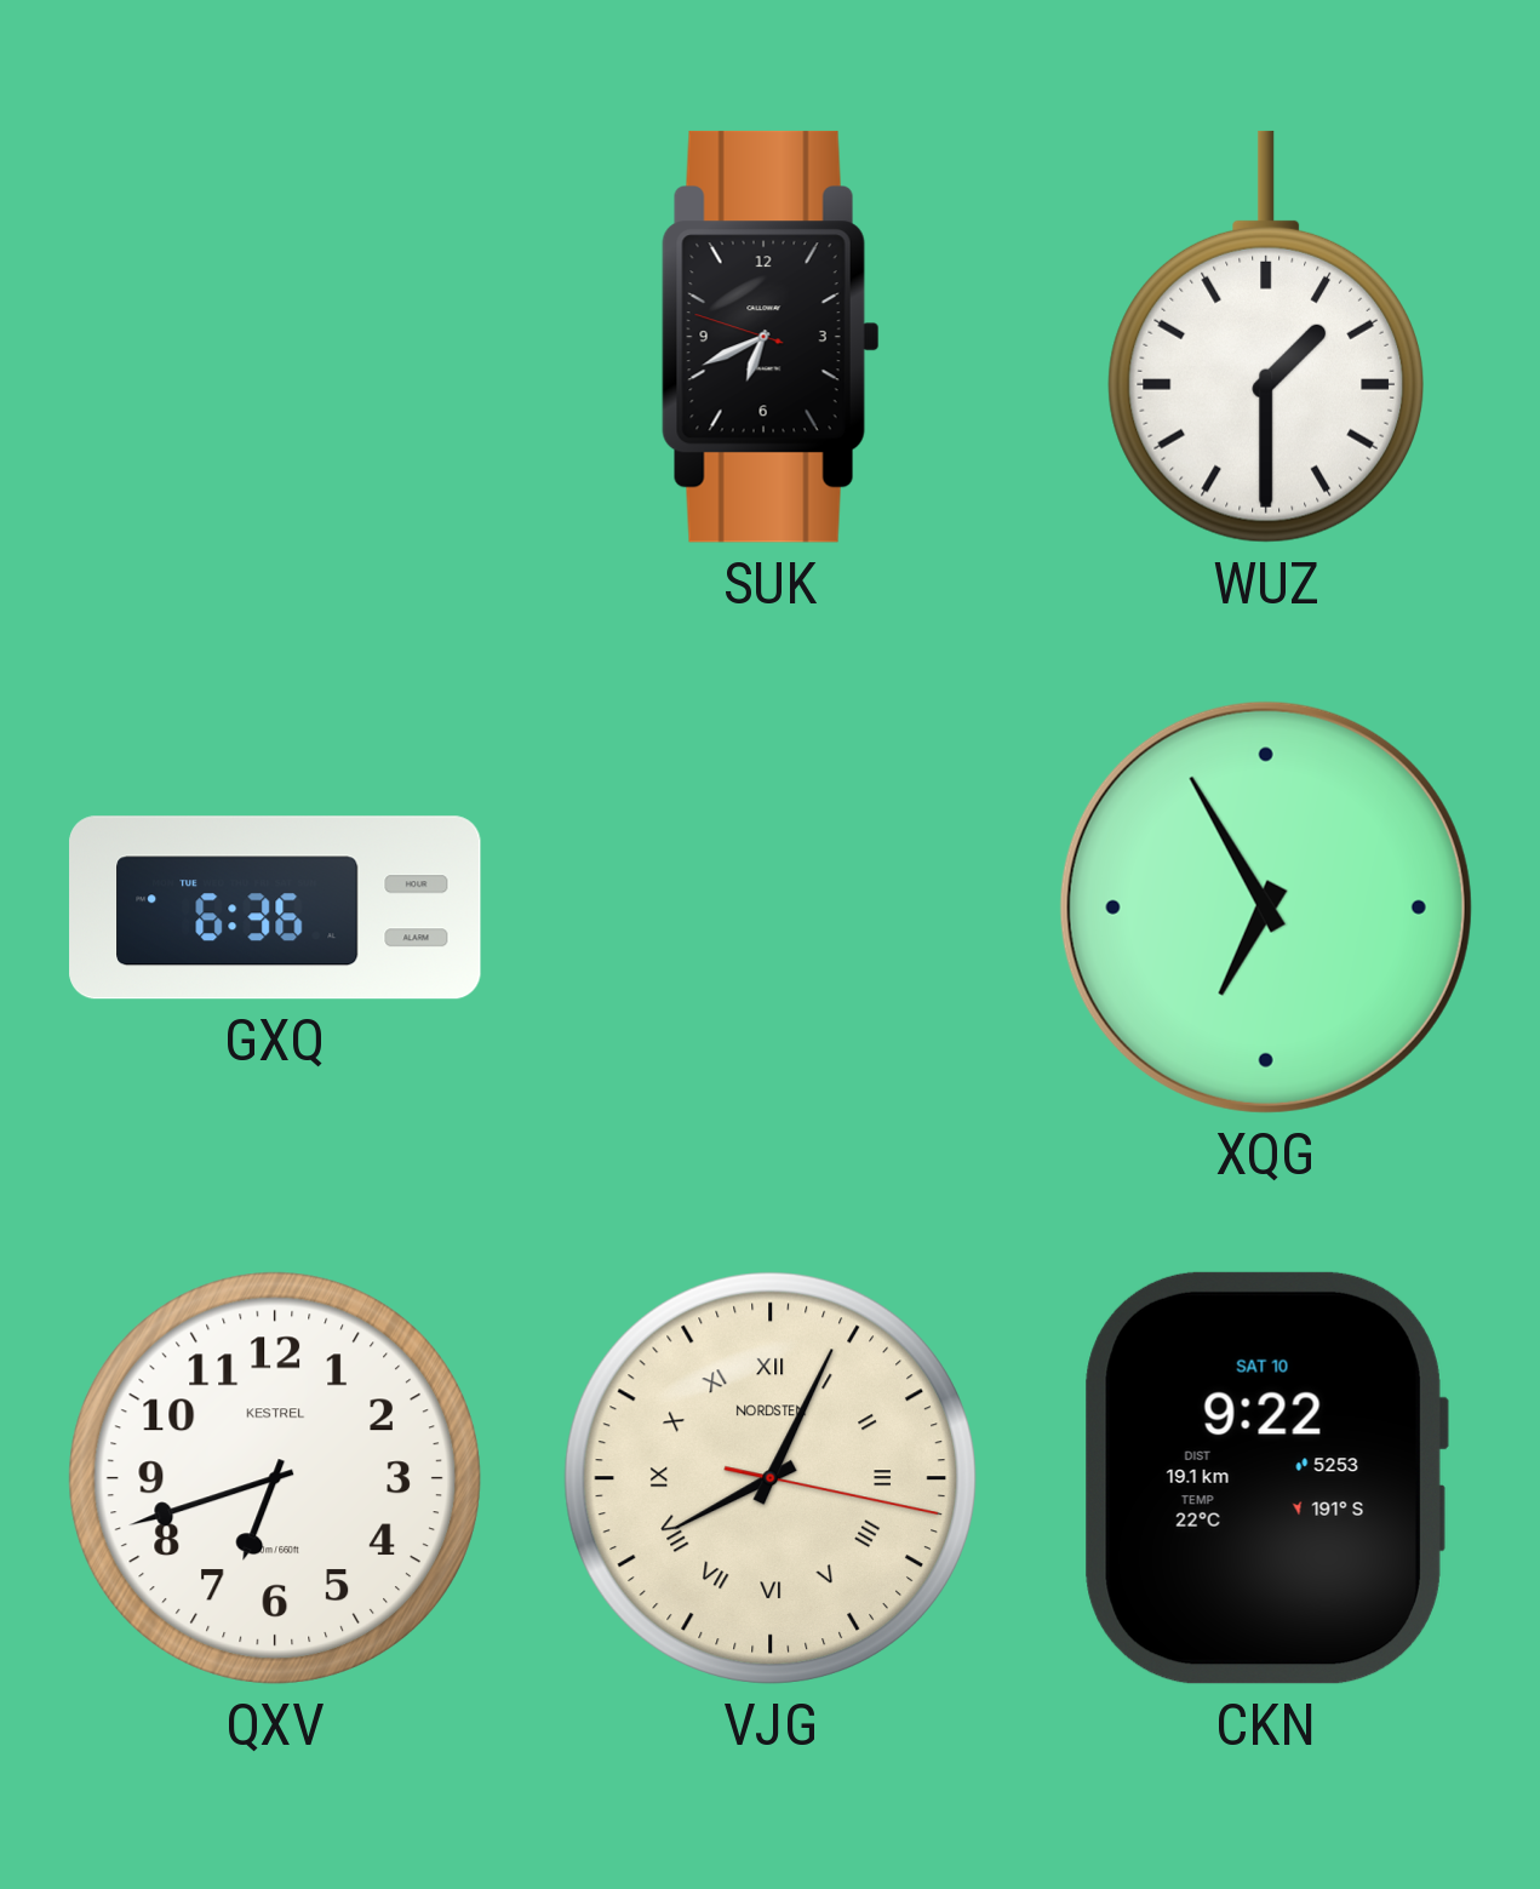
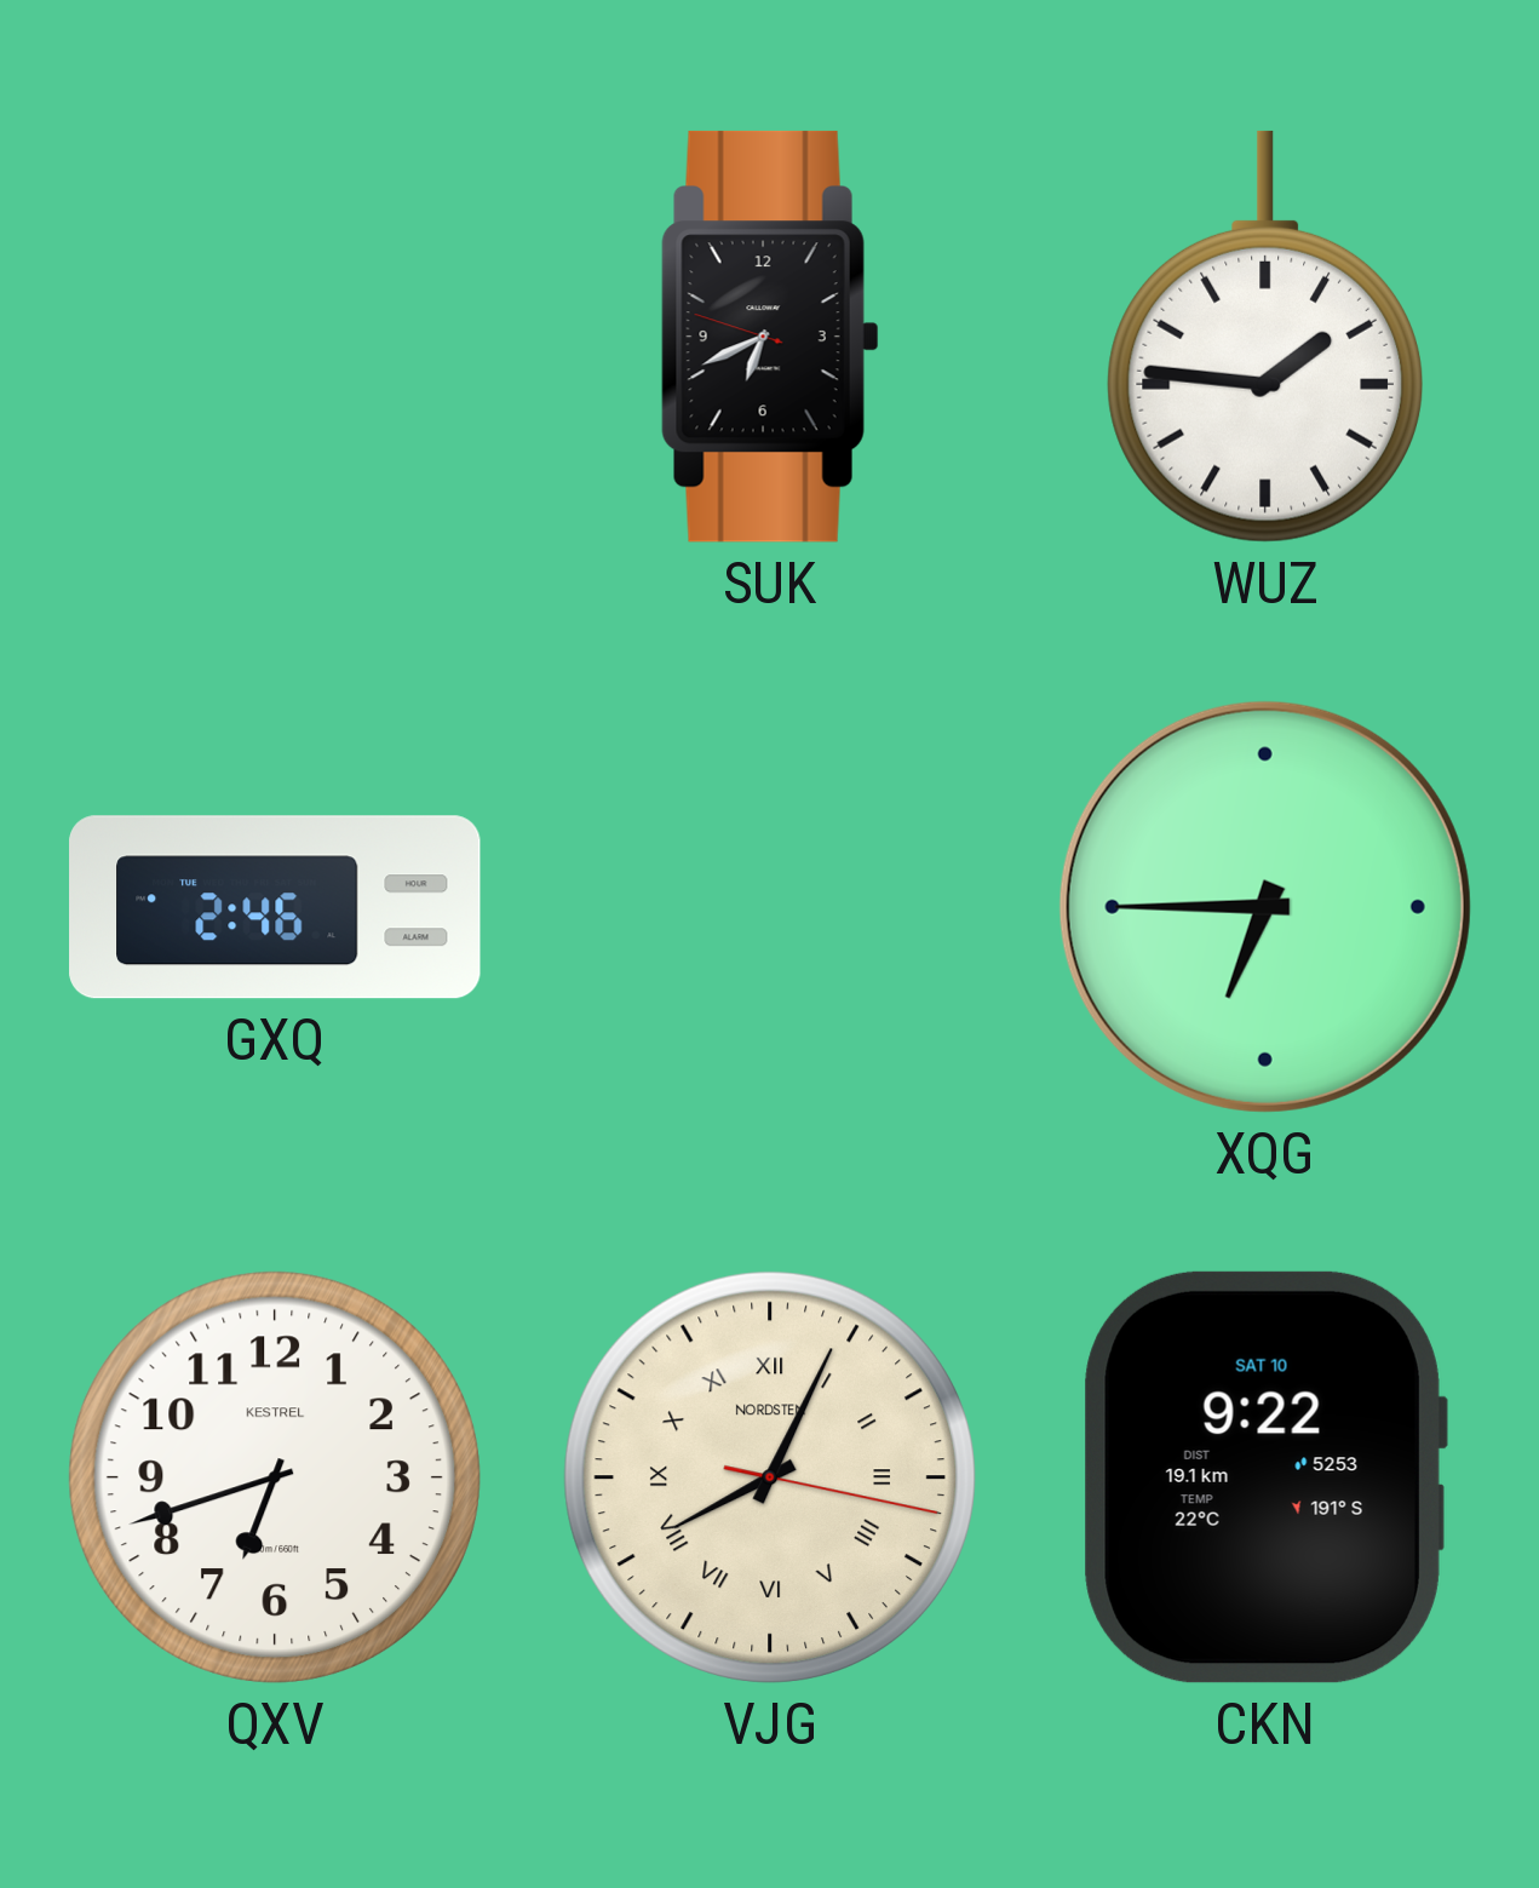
WUZ: 1:30 -> 1:46
GXQ: 6:36 -> 2:46
XQG: 6:55 -> 6:45
